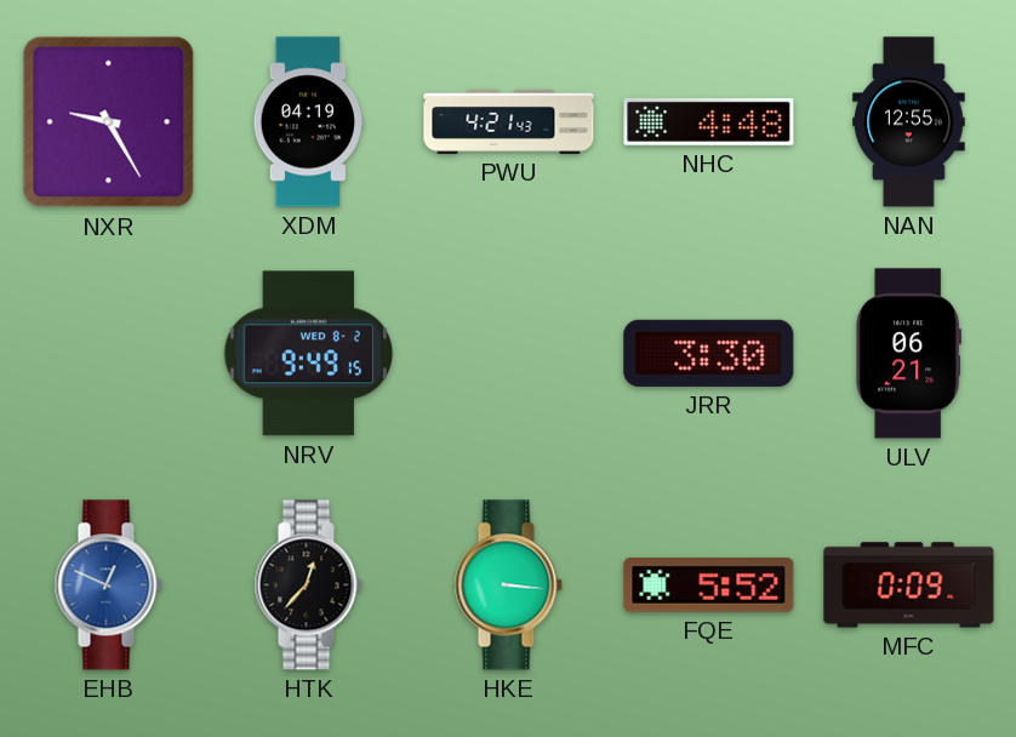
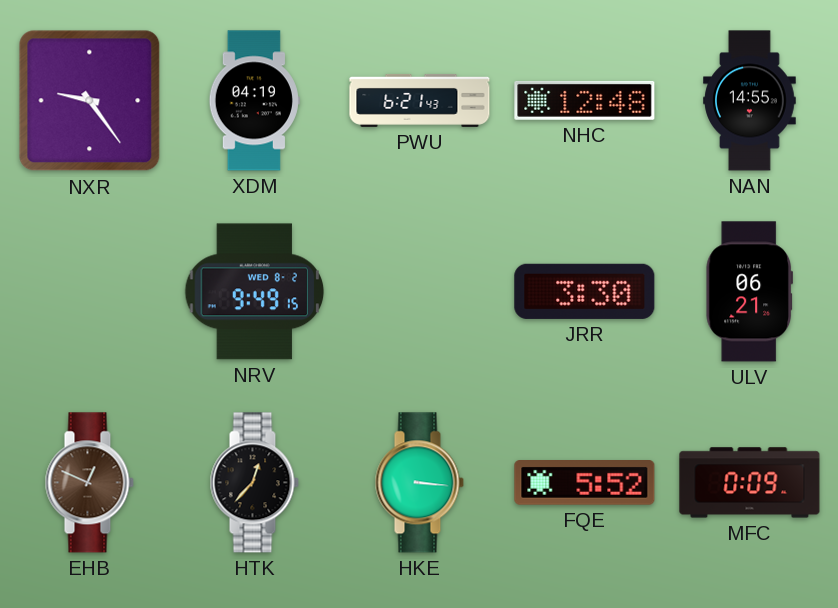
NXR: 9:25 -> 9:24
PWU: 4:21 -> 6:21
NHC: 4:48 -> 12:48
NAN: 12:55 -> 14:55
EHB dial: blue -> brown
